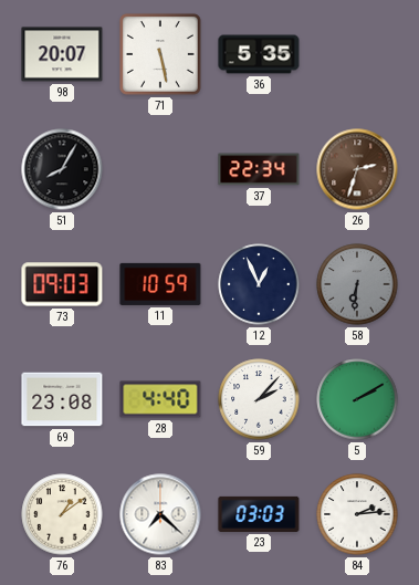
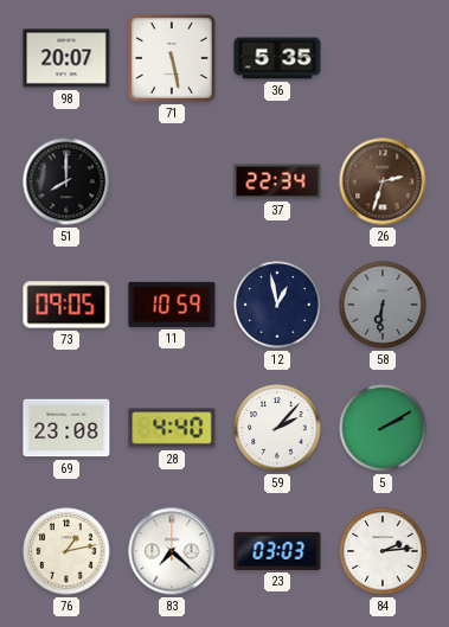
51: 8:05 -> 8:00
73: 09:03 -> 09:05
12: 12:56 -> 12:58
76: 1:09 -> 1:13
